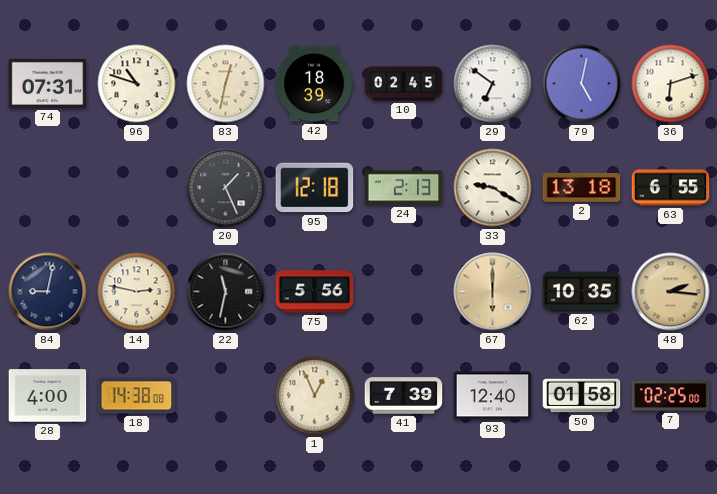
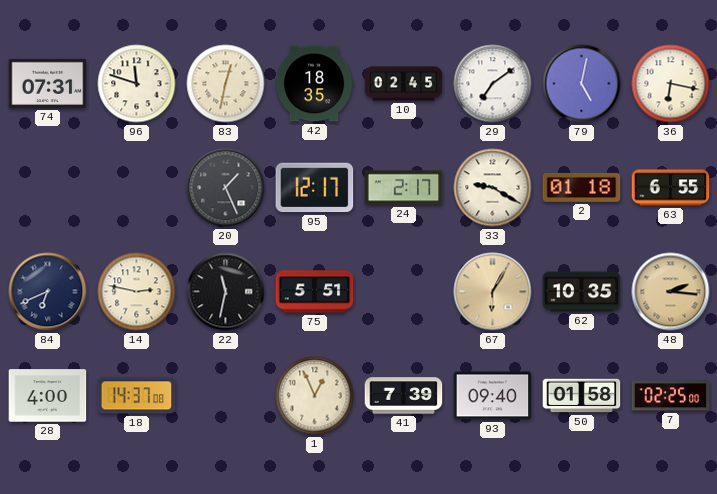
96: 10:48 -> 11:48
42: 18:39 -> 18:35
29: 6:51 -> 7:09
36: 6:12 -> 6:17
95: 12:18 -> 12:17
24: 2:13 -> 2:17
2: 13:18 -> 01:18
84: 9:02 -> 6:41
75: 5:56 -> 5:51
67: 6:00 -> 6:05
18: 14:38 -> 14:37
93: 12:40 -> 09:40
